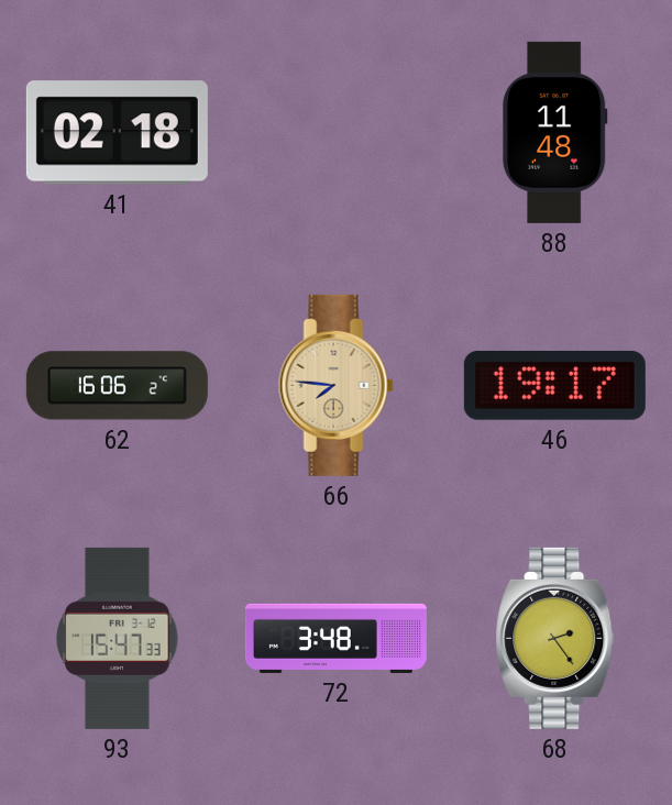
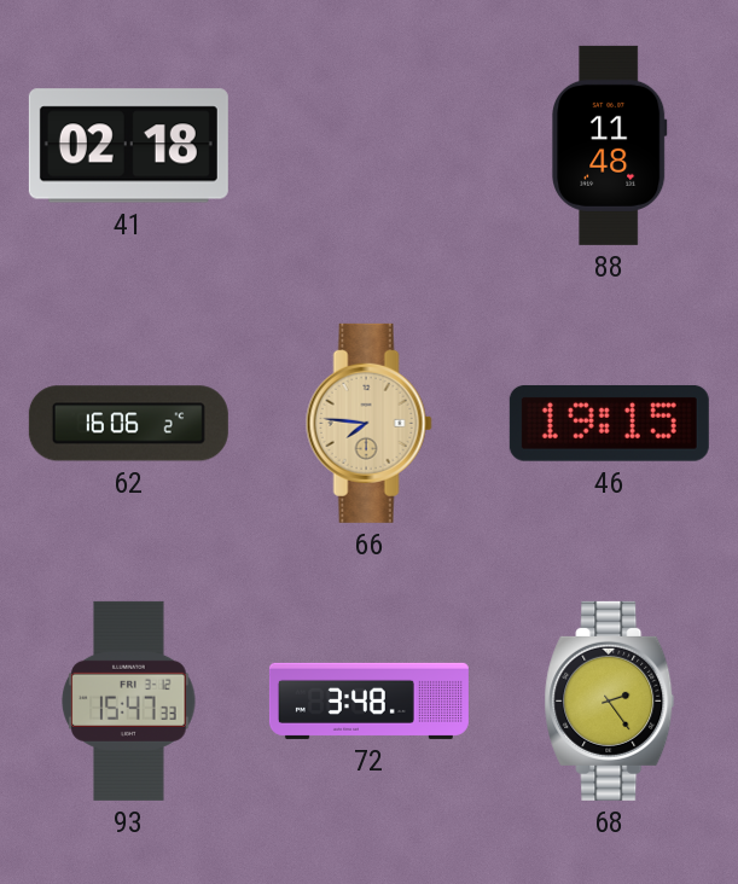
46: 19:17 -> 19:15
